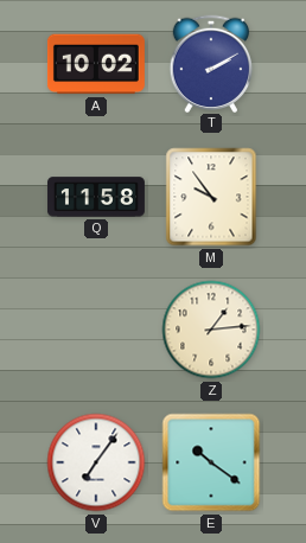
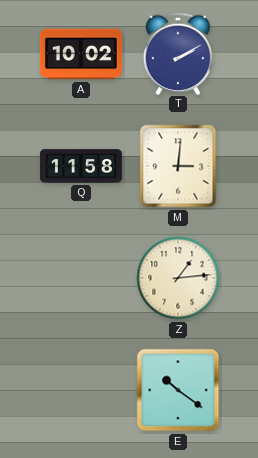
M: 9:54 -> 3:01
V: 7:06 -> none
